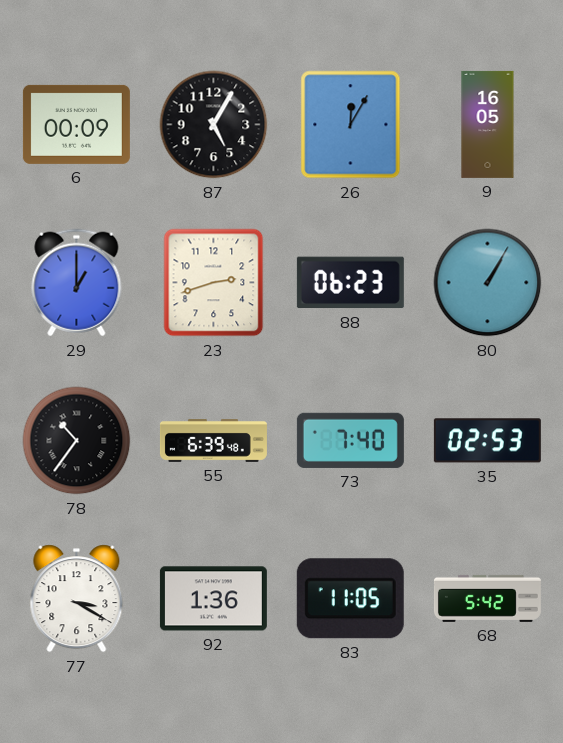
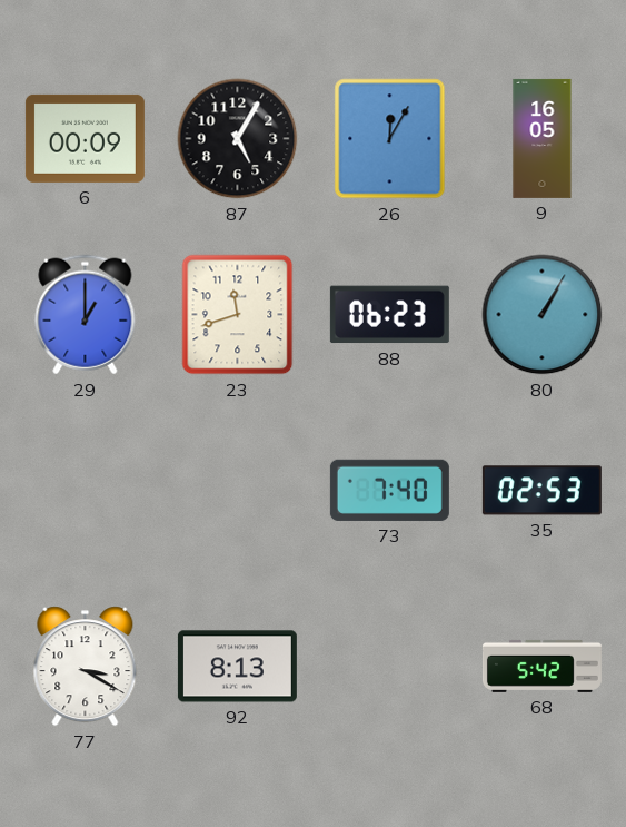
23: 2:42 -> 11:42
78: 10:36 -> none
55: 6:39 -> none
92: 1:36 -> 8:13
83: 11:05 -> none
